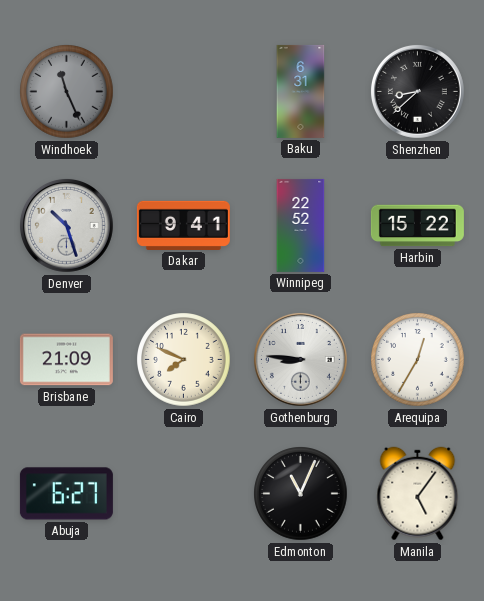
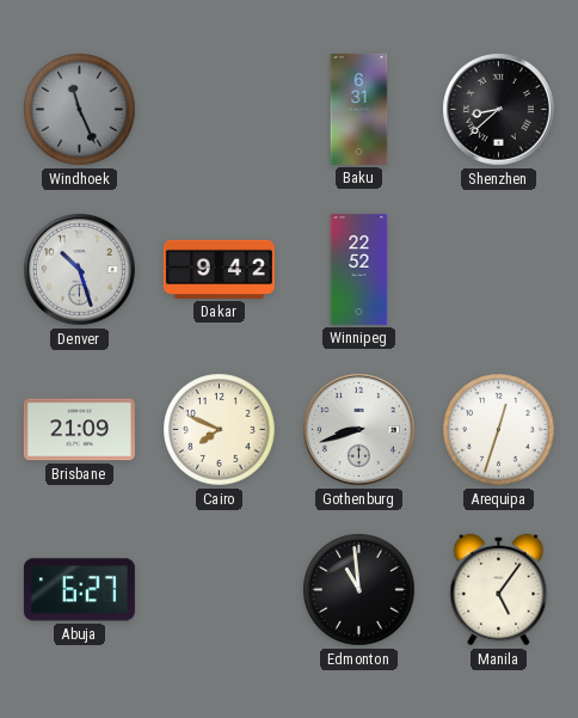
Dakar: 9:41 -> 9:42
Harbin: 15:22 -> none
Gothenburg: 8:46 -> 8:42
Arequipa: 12:35 -> 12:33
Edmonton: 11:04 -> 10:59
